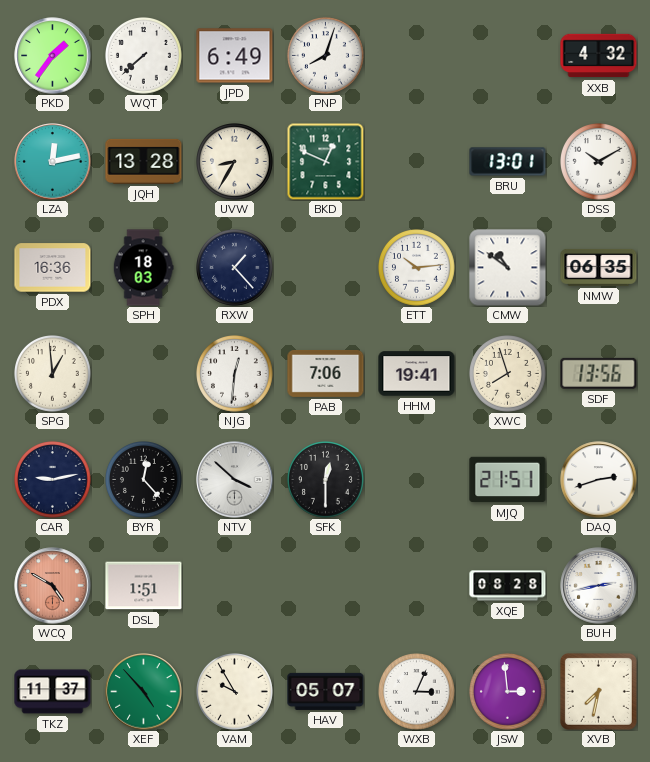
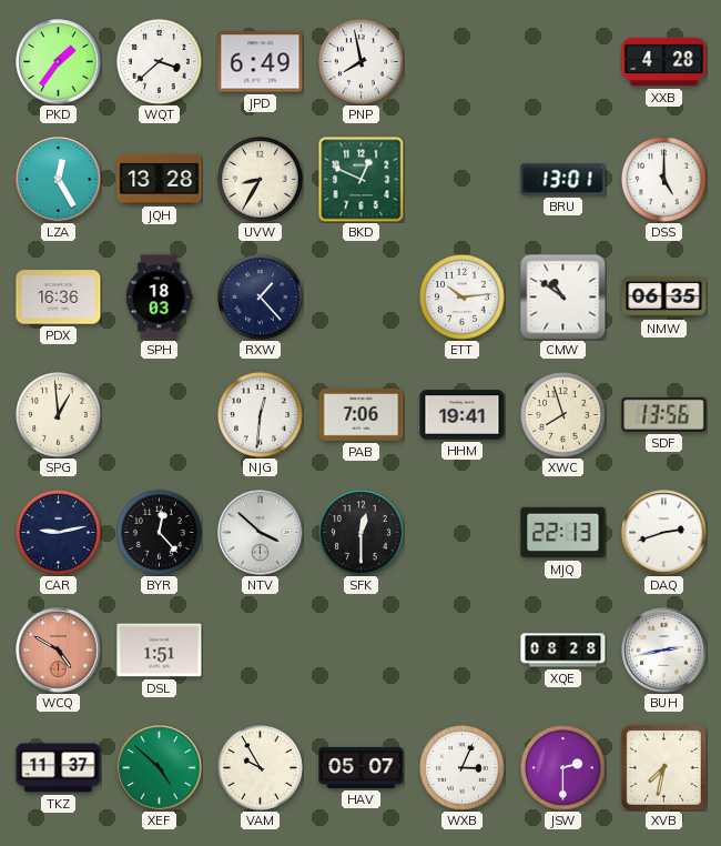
WQT: 7:38 -> 3:38
PNP: 8:03 -> 7:58
XXB: 4:32 -> 4:28
LZA: 12:13 -> 12:25
DSS: 10:10 -> 5:00
MJQ: 21:51 -> 22:13
XEF: 4:53 -> 4:52
JSW: 2:59 -> 2:30
